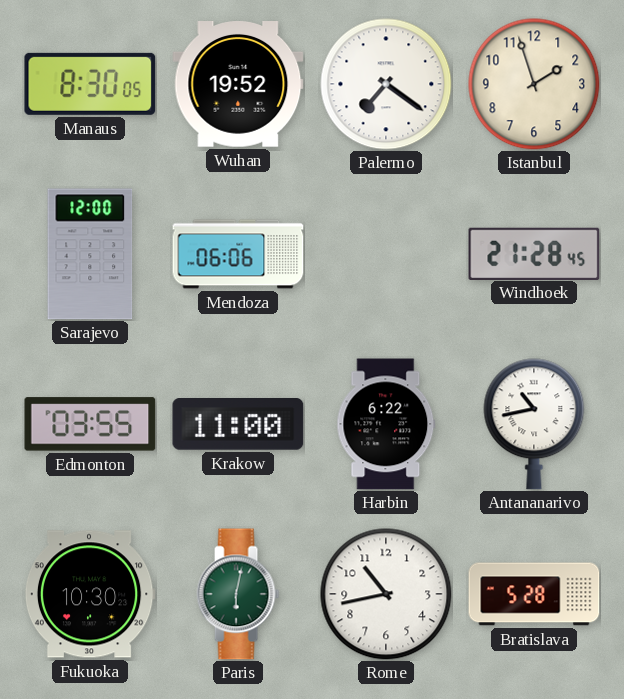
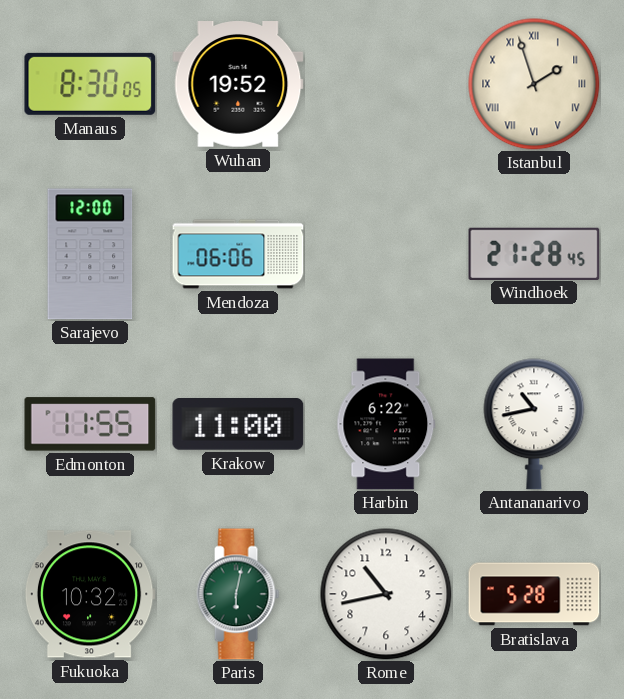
Palermo: 7:21 -> none
Istanbul numerals: Arabic -> Roman
Edmonton: 03:55 -> 11:55
Fukuoka: 10:30 -> 10:32
